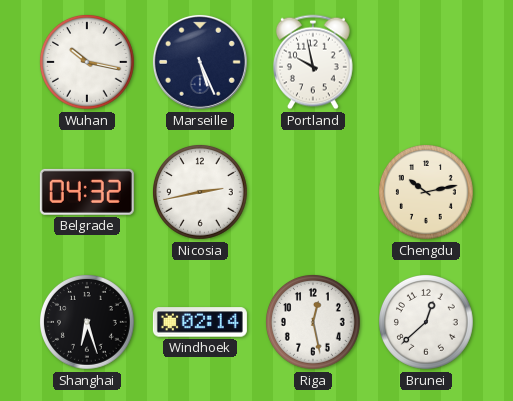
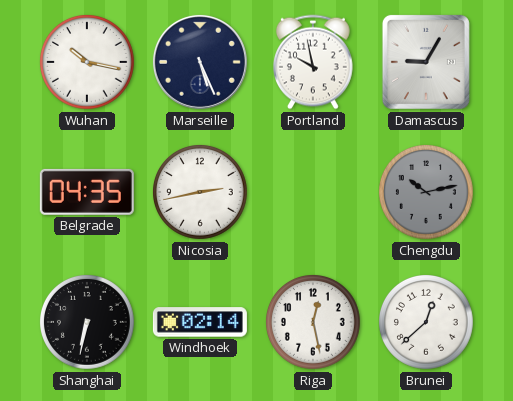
Damascus: none -> 9:05
Belgrade: 04:32 -> 04:35
Chengdu dial: cream -> grey
Shanghai: 6:27 -> 6:32
